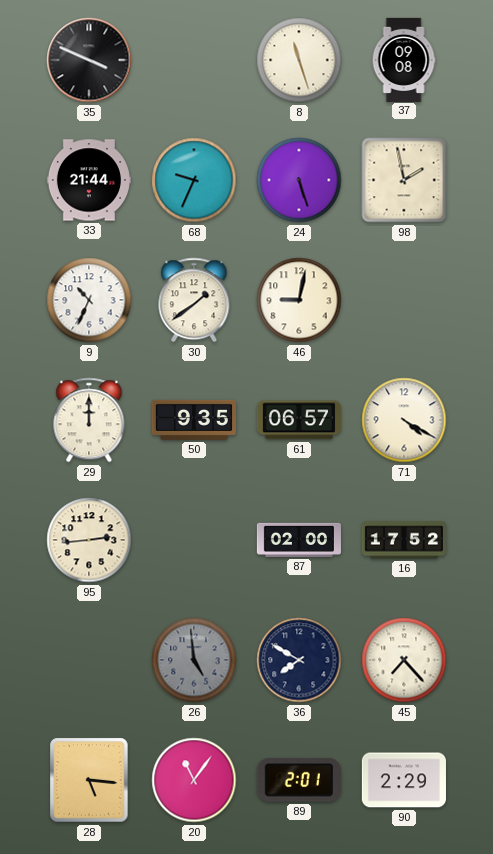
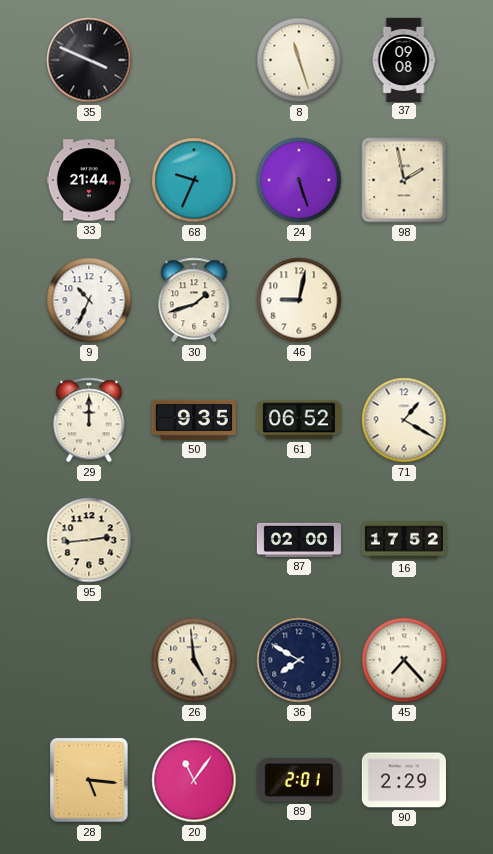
30: 1:39 -> 1:42
61: 06:57 -> 06:52
71: 4:20 -> 1:20
26 dial: grey -> cream
